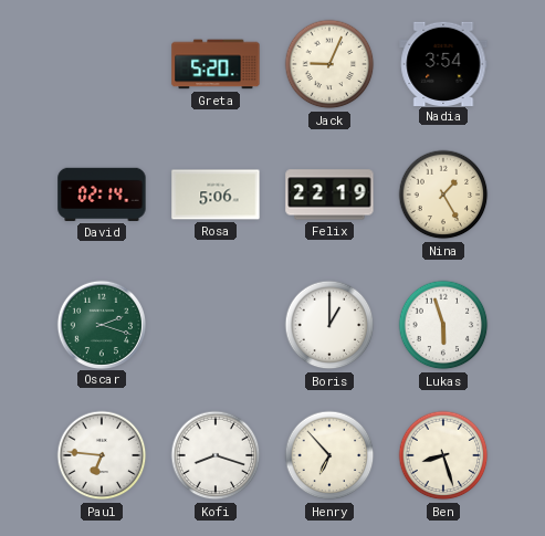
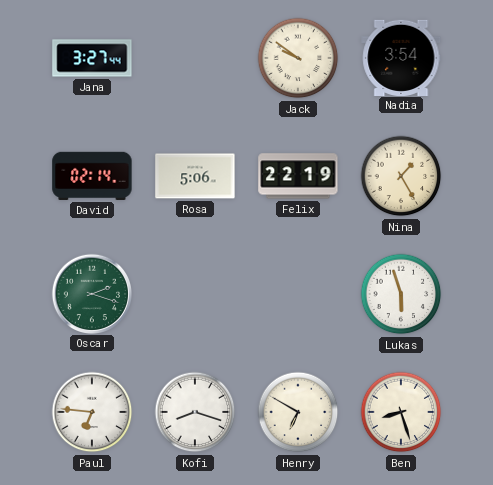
Jana: none -> 3:27
Greta: 5:20 -> none
Jack: 9:04 -> 9:51
Boris: 1:00 -> none
Henry: 6:53 -> 6:50
